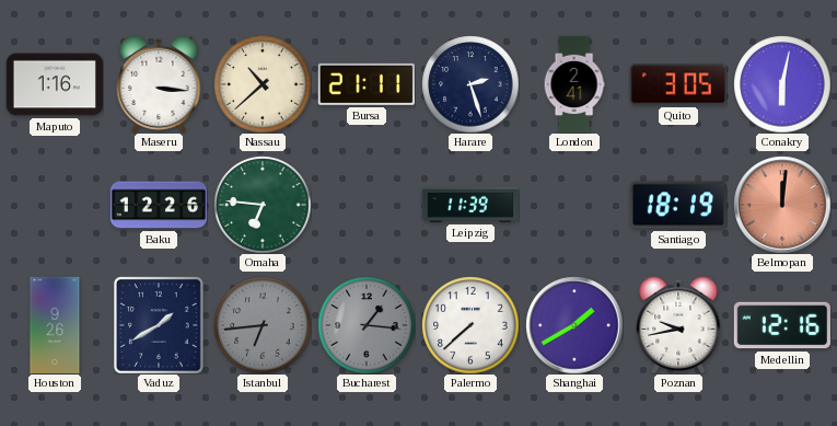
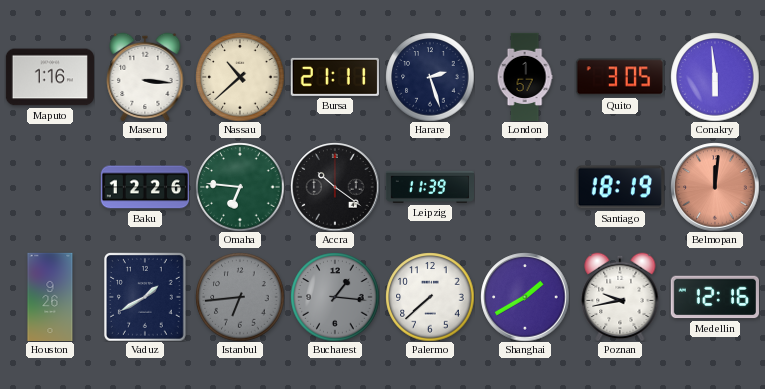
London: 2:41 -> 1:57
Conakry: 6:02 -> 5:59
Accra: none -> 10:21
